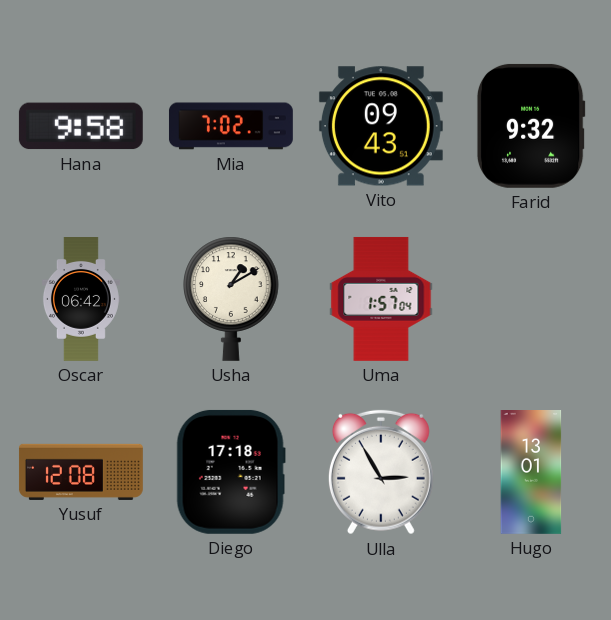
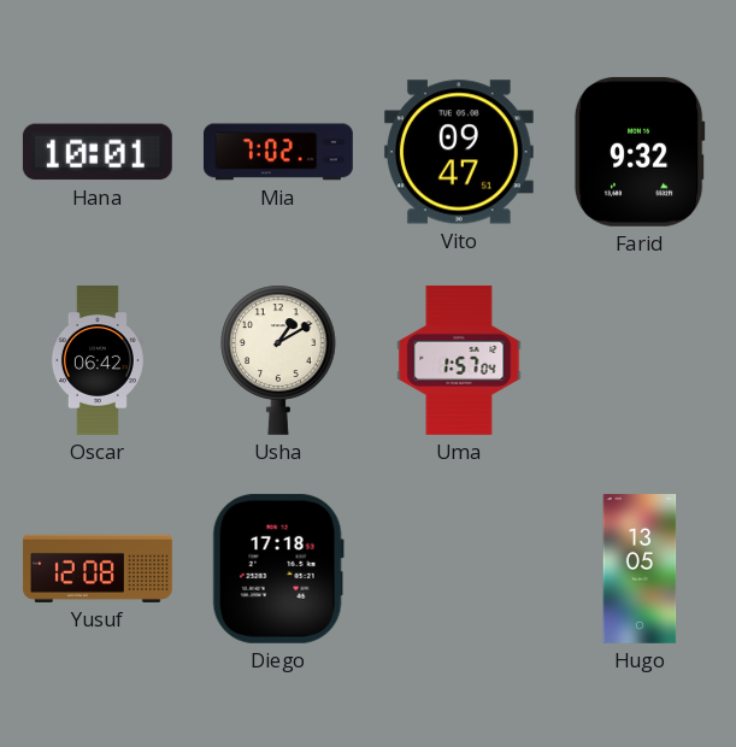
Hana: 9:58 -> 10:01
Vito: 09:43 -> 09:47
Ulla: 2:55 -> none
Hugo: 13:01 -> 13:05
